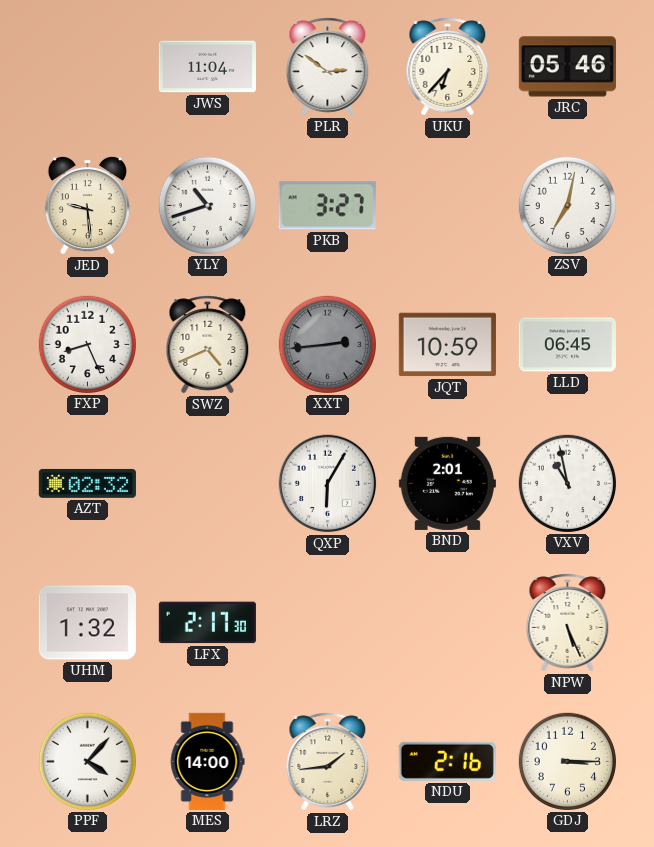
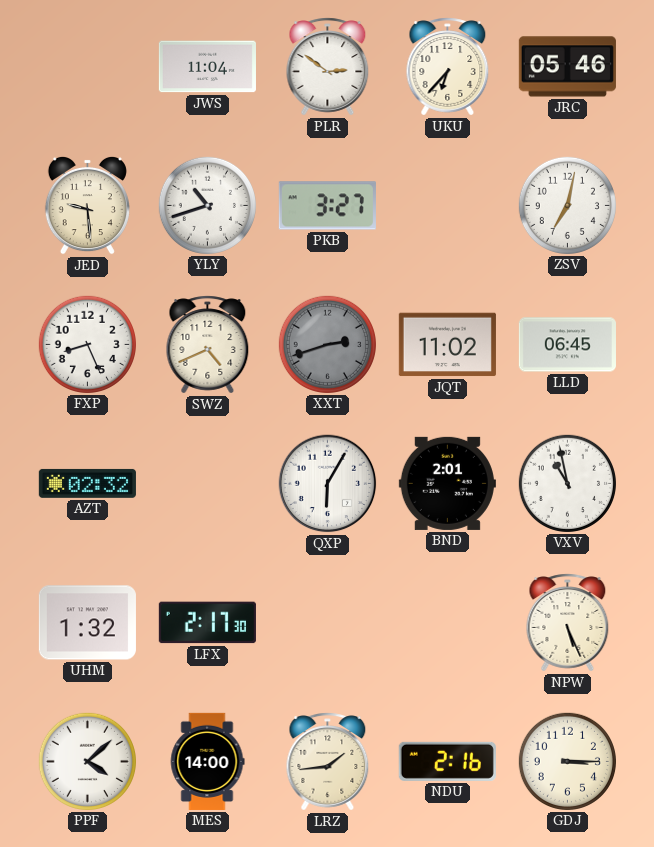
XXT: 2:44 -> 2:42
JQT: 10:59 -> 11:02
PPF: 4:07 -> 4:08
